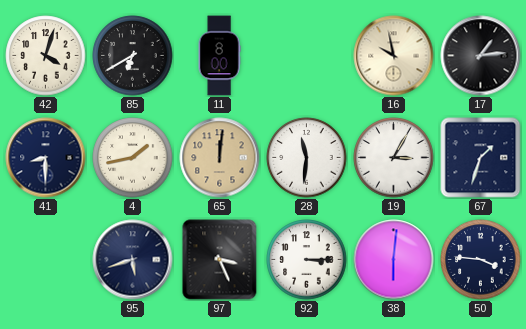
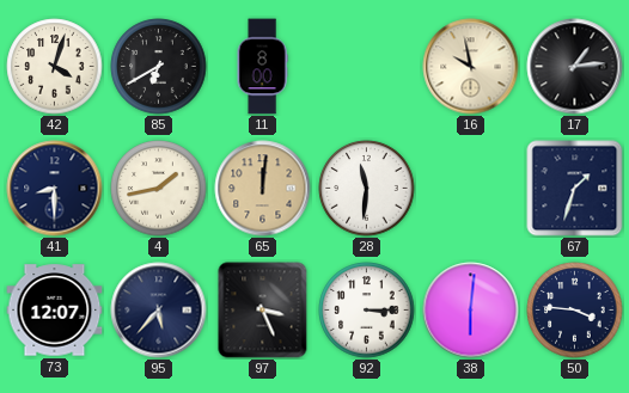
19: 3:05 -> none
73: none -> 12:07
95: 5:42 -> 5:37
